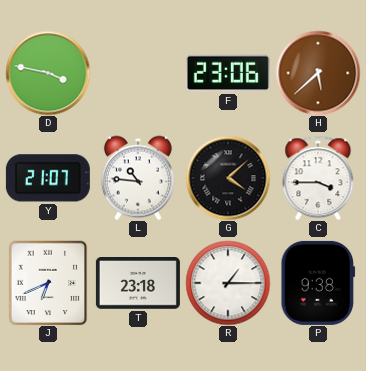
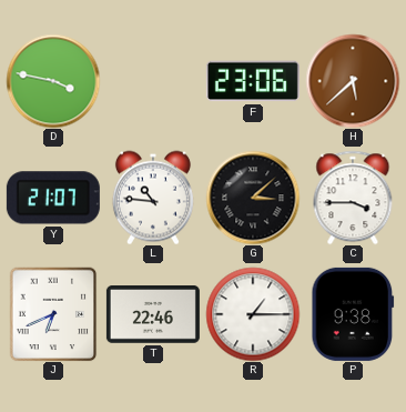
G: 4:08 -> 3:08
T: 23:18 -> 22:46
